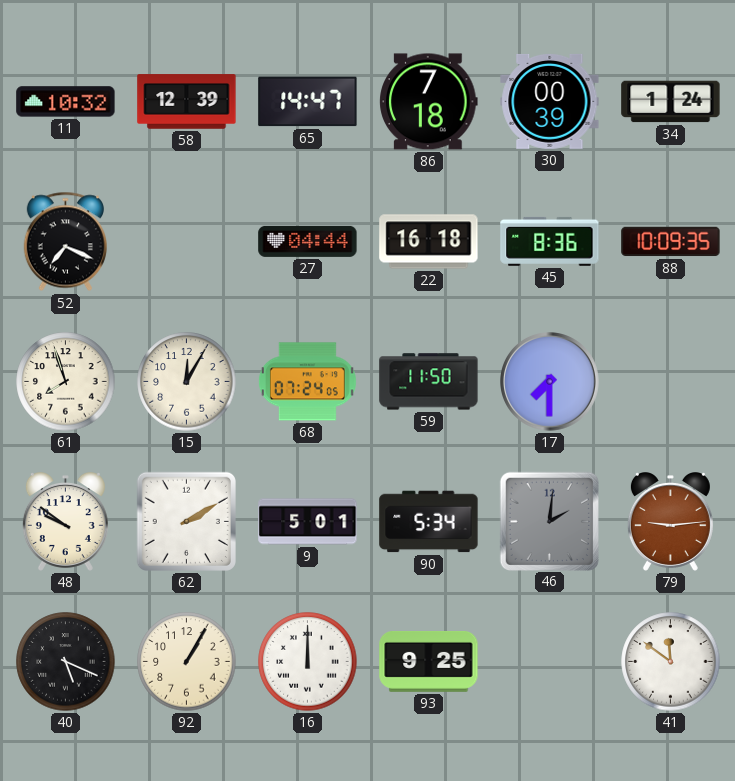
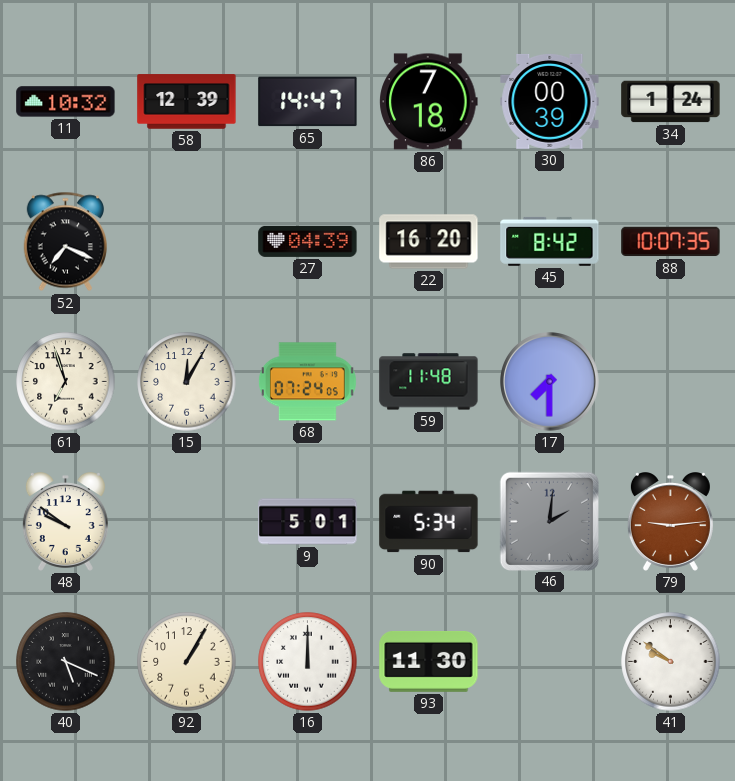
27: 04:44 -> 04:39
22: 16:18 -> 16:20
45: 8:36 -> 8:42
88: 10:09 -> 10:07
61: 7:57 -> 6:57
59: 11:50 -> 11:48
62: 2:10 -> none
93: 9:25 -> 11:30
41: 11:51 -> 9:51
